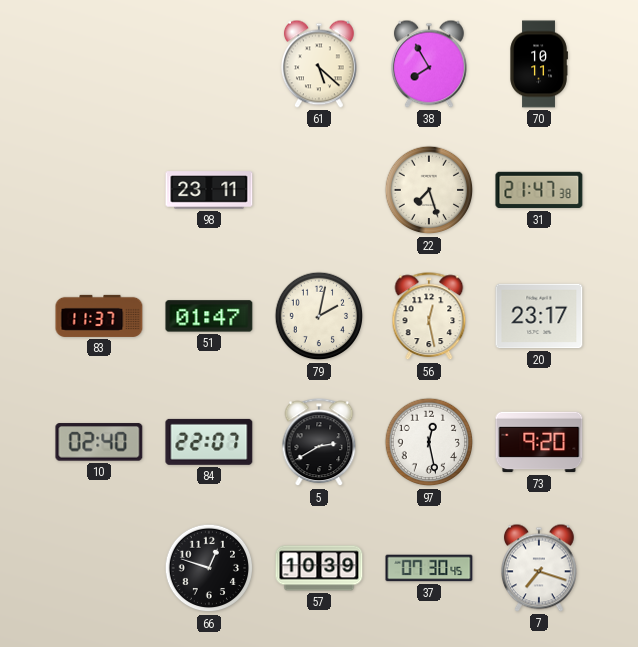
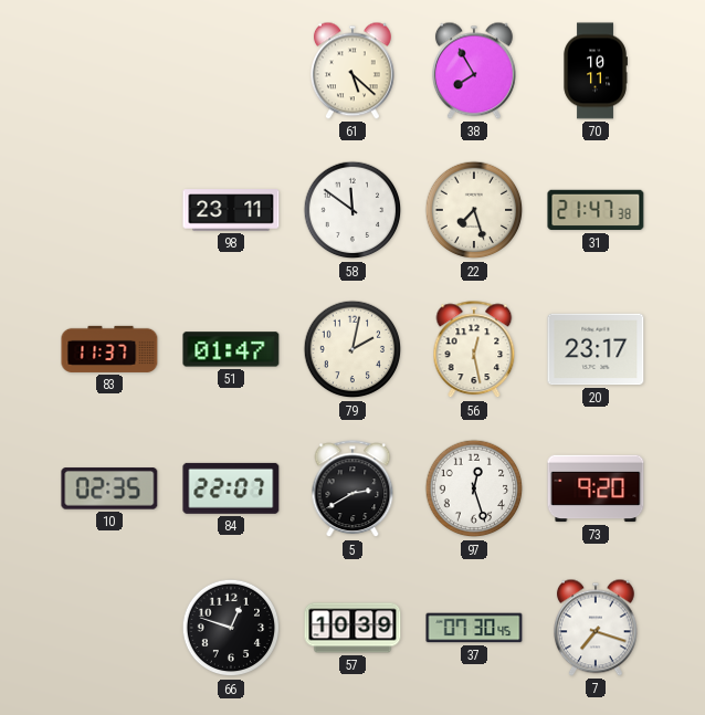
58: none -> 11:51
10: 02:40 -> 02:35
97: 12:28 -> 12:27
